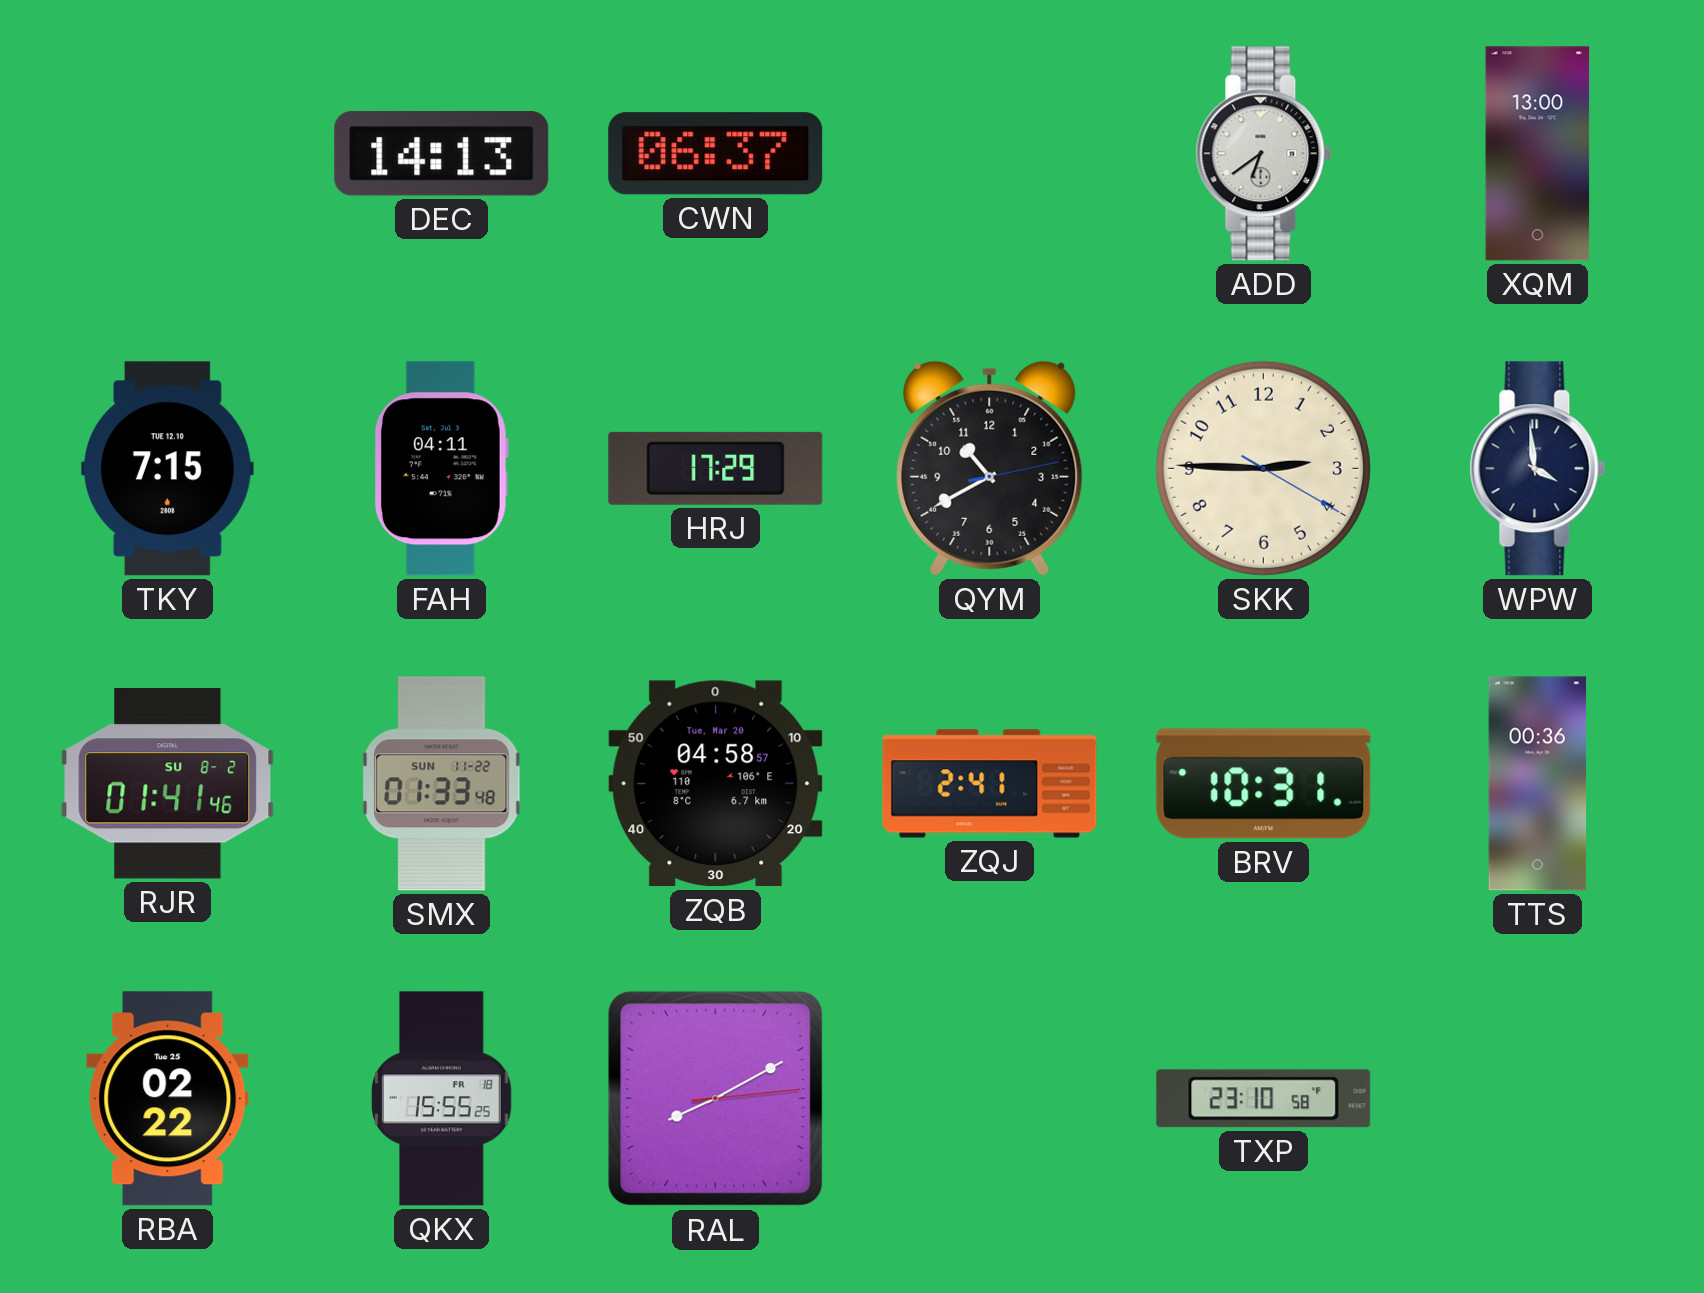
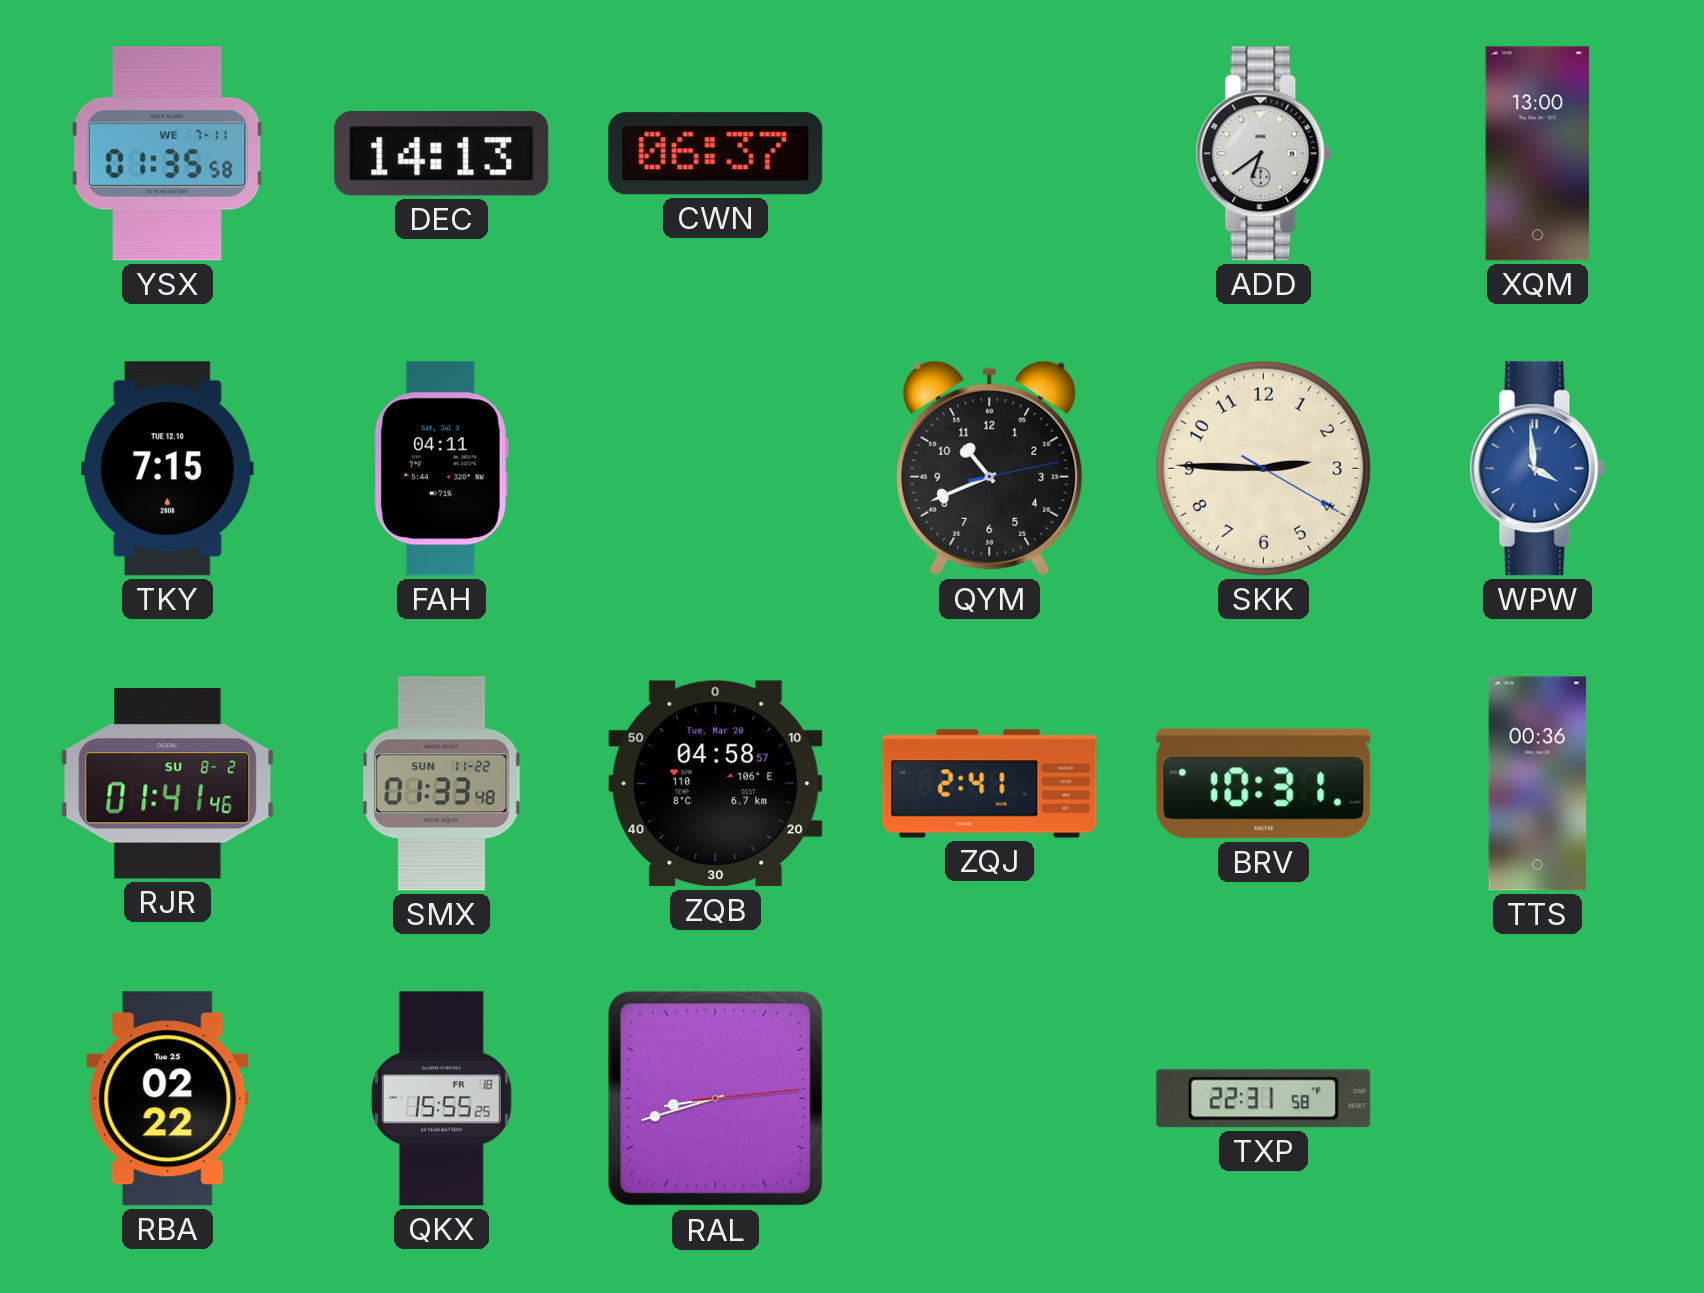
YSX: none -> 01:35
HRJ: 17:29 -> none
QYM: 10:40 -> 10:41
WPW dial: navy -> blue
RAL: 8:10 -> 8:42
TXP: 23:10 -> 22:31
